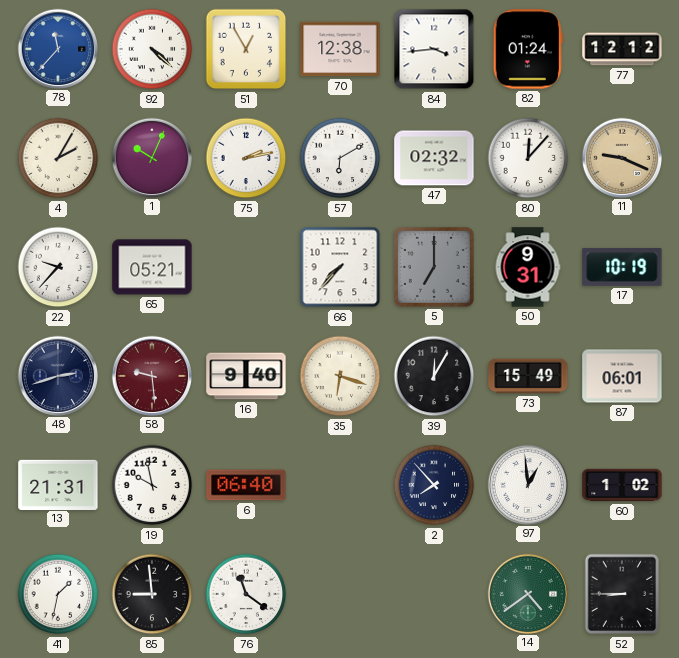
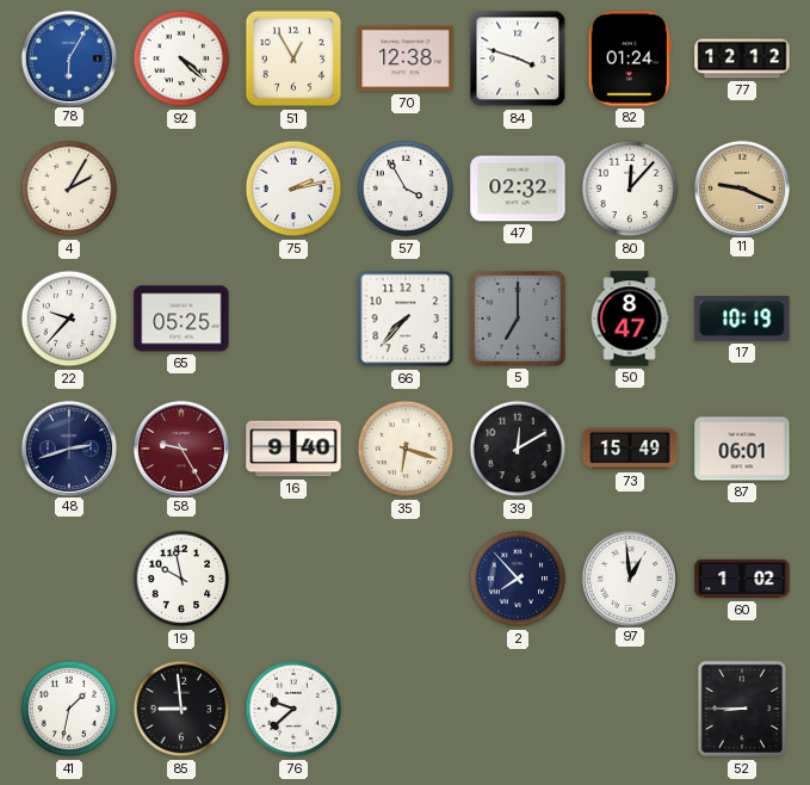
78: 11:37 -> 6:05
84: 3:44 -> 3:48
1: 10:04 -> none
57: 6:10 -> 3:55
65: 05:21 -> 05:25
50: 9:31 -> 8:47
58: 9:29 -> 9:25
39: 12:05 -> 12:10
13: 21:31 -> none
6: 06:40 -> none
76: 11:21 -> 9:38
14: 4:39 -> none
